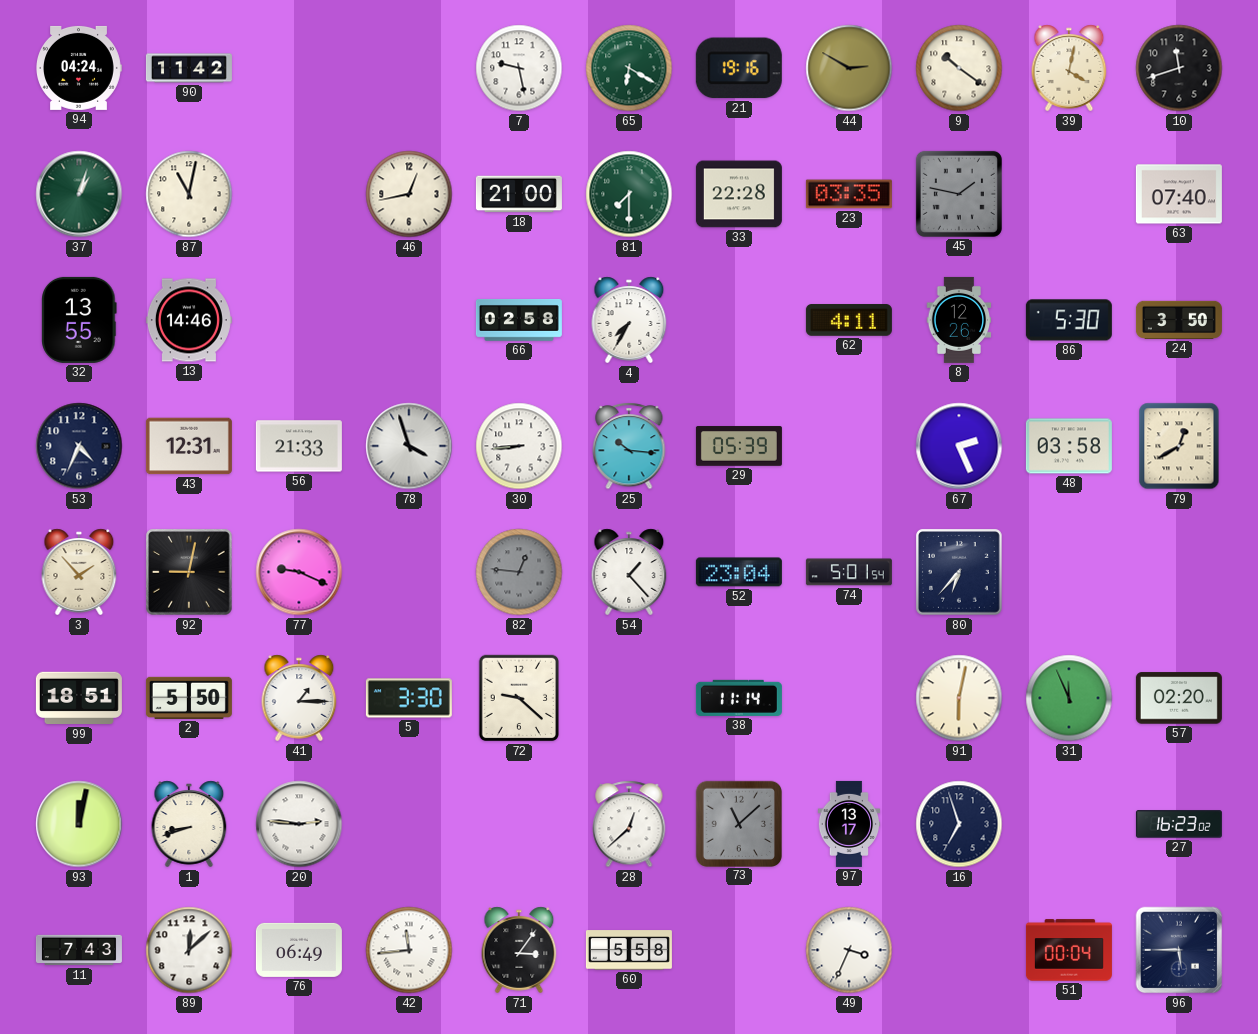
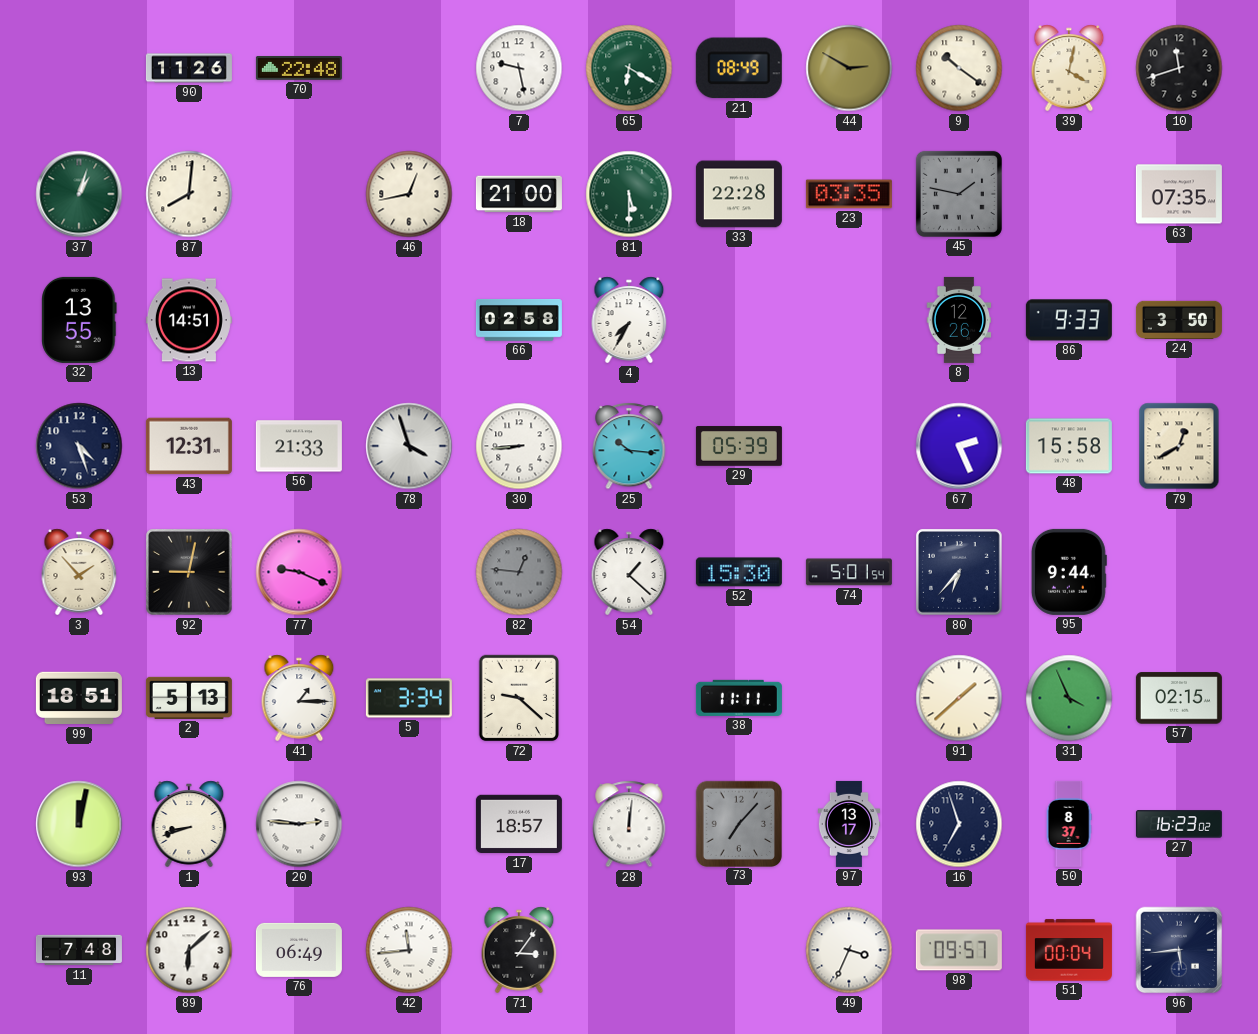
94: 04:24 -> none
90: 11:42 -> 11:26
70: none -> 22:48
21: 19:16 -> 08:49
87: 11:02 -> 8:01
81: 7:30 -> 5:30
63: 07:40 -> 07:35
13: 14:46 -> 14:51
62: 4:11 -> none
86: 5:30 -> 9:33
53: 4:34 -> 4:27
48: 03:58 -> 15:58
54: 1:23 -> 1:22
52: 23:04 -> 15:30
95: none -> 9:44
2: 5:50 -> 5:13
5: 3:30 -> 3:34
38: 11:14 -> 11:11
91: 6:02 -> 1:38
31: 11:56 -> 3:56
57: 02:20 -> 02:15
17: none -> 18:57
28: 12:38 -> 12:01
73: 11:08 -> 7:07
50: none -> 8:37
11: 7:43 -> 7:48
89: 12:08 -> 6:08
60: 5:58 -> none
98: none -> 09:57
96: 5:45 -> 5:44
